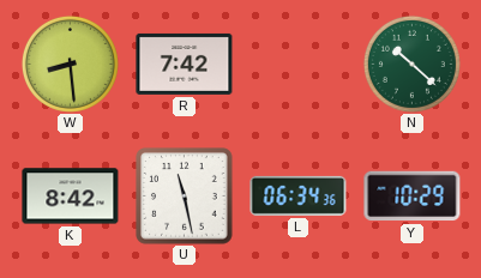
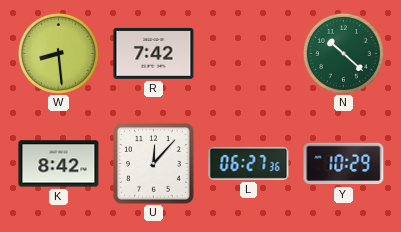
U: 11:28 -> 12:07
L: 06:34 -> 06:27
